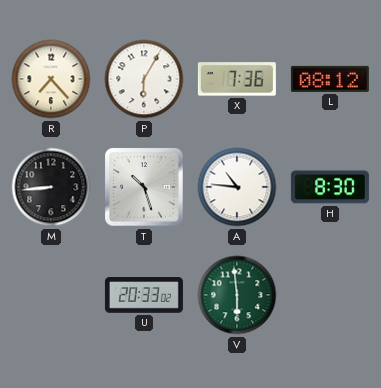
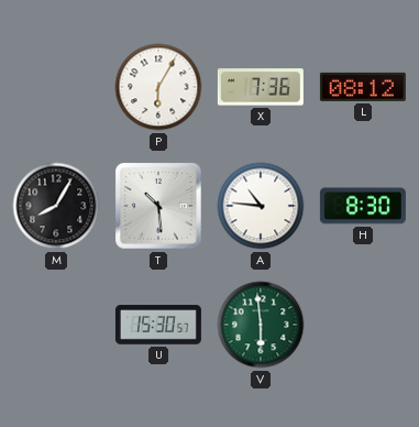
R: 7:23 -> none
M: 8:44 -> 8:05
T: 10:27 -> 10:29
U: 20:33 -> 15:30
